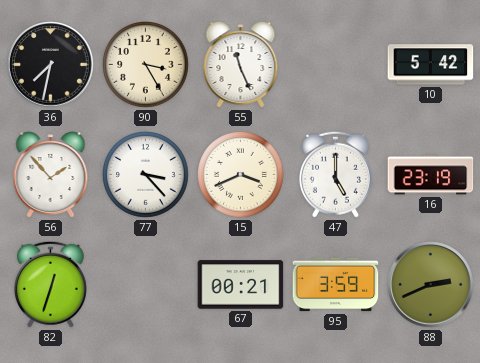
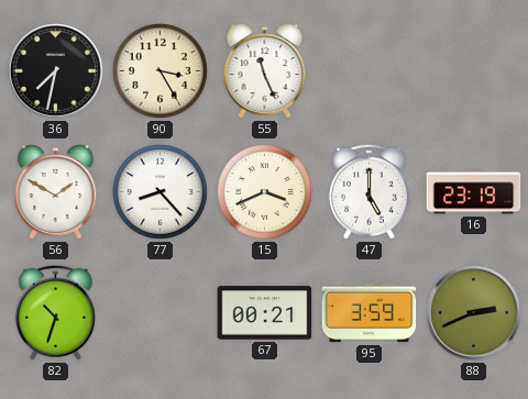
10: 5:42 -> none
56: 1:53 -> 1:50
77: 3:23 -> 8:23
82: 12:33 -> 10:33
